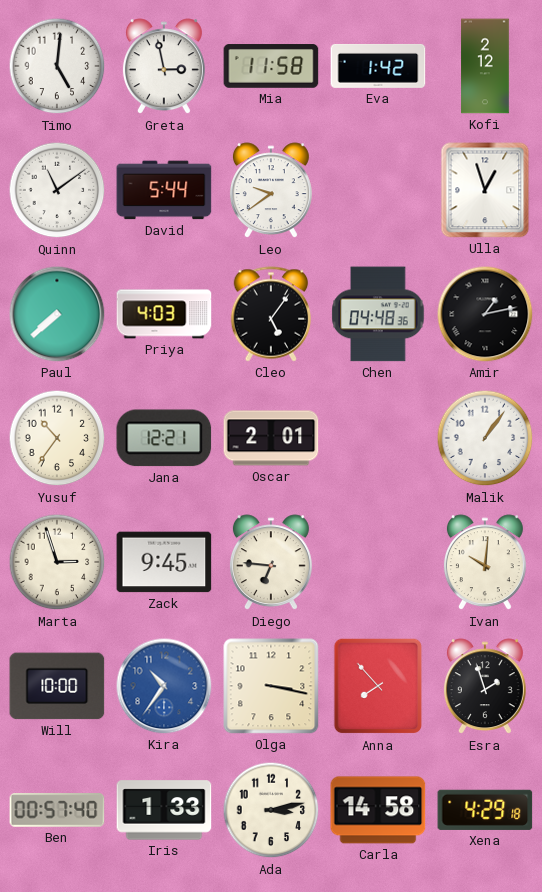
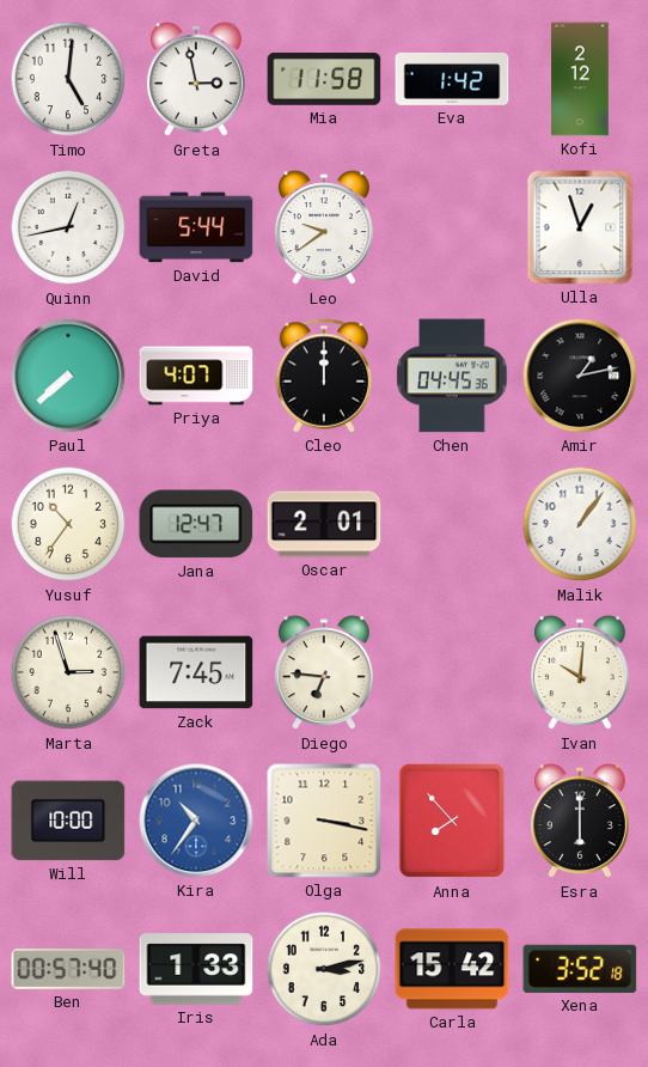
Quinn: 11:09 -> 12:43
Priya: 4:03 -> 4:07
Cleo: 5:06 -> 12:00
Chen: 04:48 -> 04:45
Jana: 12:21 -> 12:47
Zack: 9:45 -> 7:45
Esra: 1:57 -> 6:00
Carla: 14:58 -> 15:42
Xena: 4:29 -> 3:52
